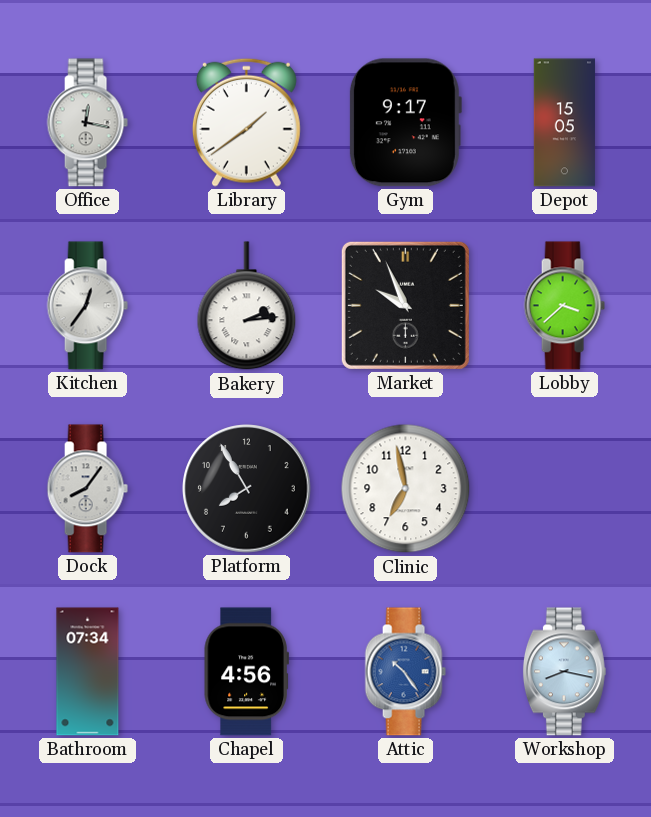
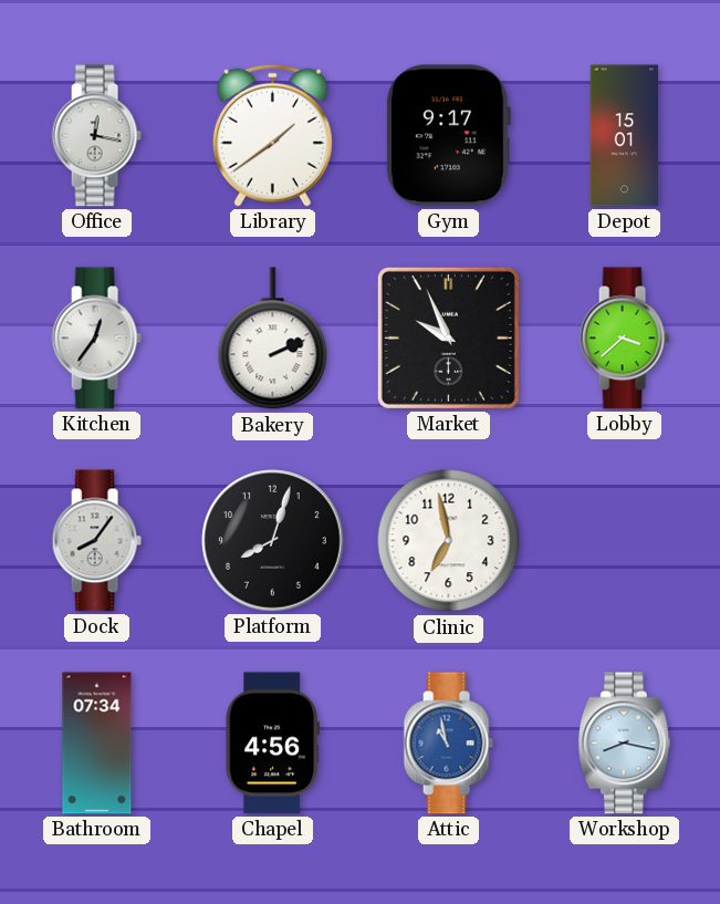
Depot: 15:05 -> 15:01
Bakery: 2:14 -> 2:11
Platform: 7:55 -> 8:03
Attic: 10:24 -> 10:58
